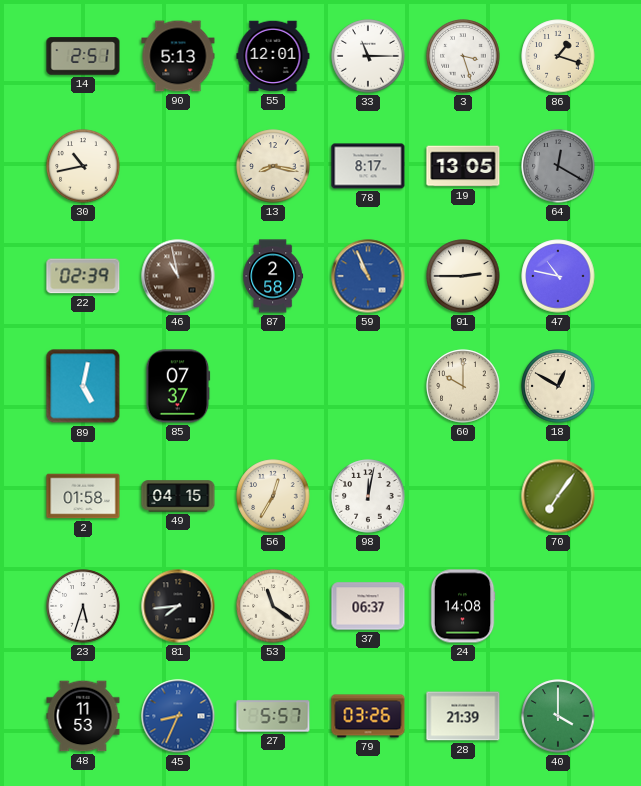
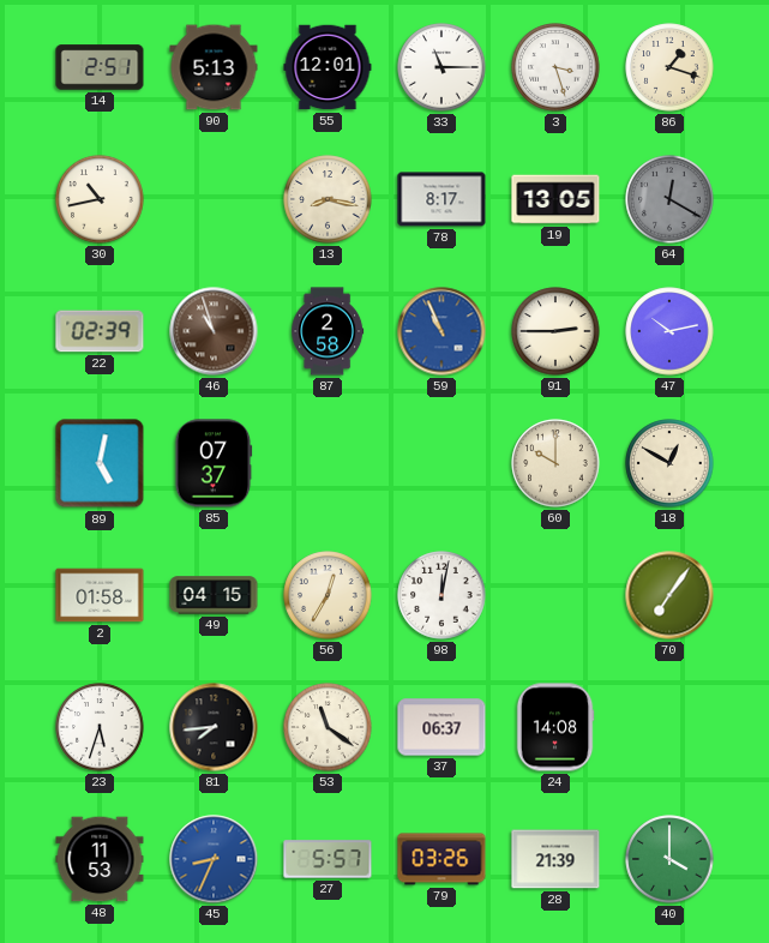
46: 10:58 -> 10:57
47: 10:47 -> 10:13
